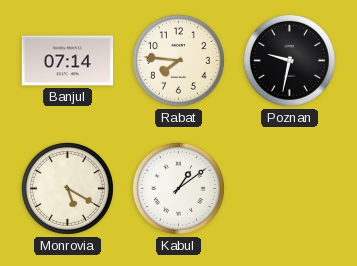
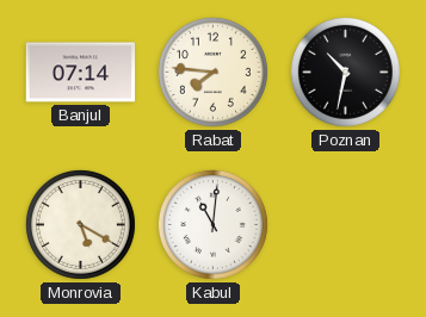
Poznan: 9:32 -> 10:32
Kabul: 1:09 -> 11:01
